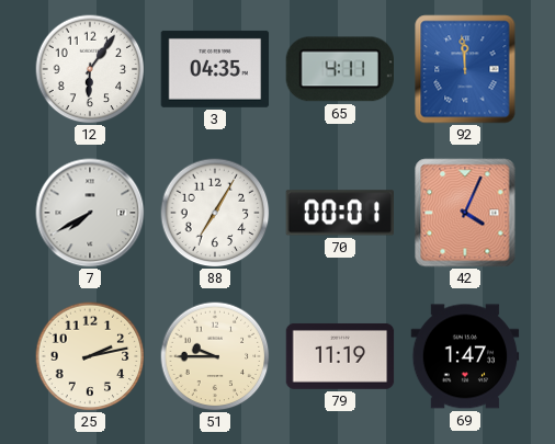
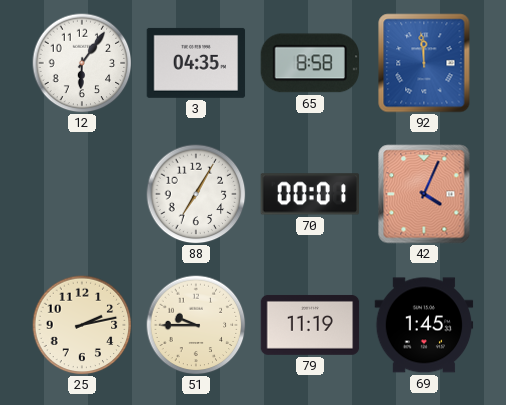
65: 4:11 -> 8:58
7: 7:40 -> none
69: 1:47 -> 1:45
